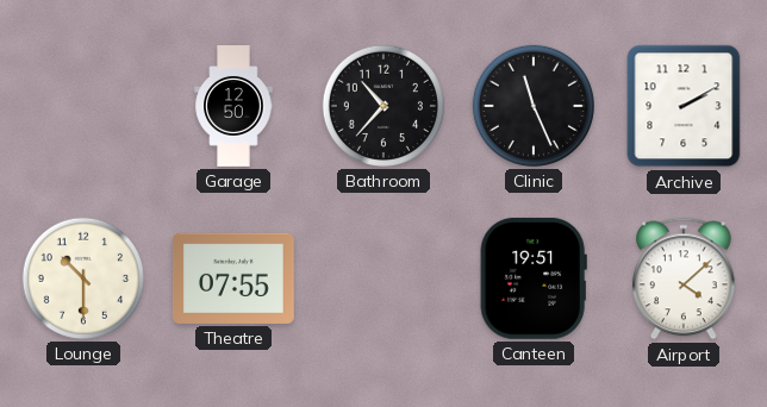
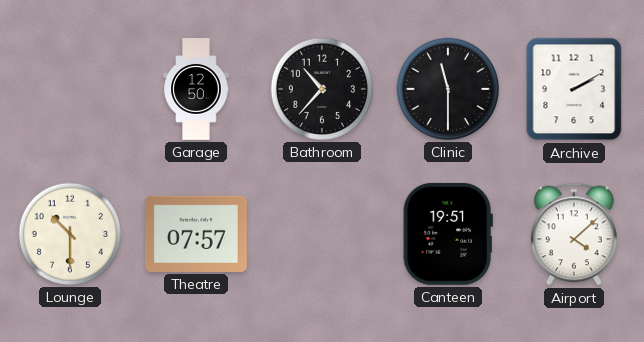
Clinic: 11:26 -> 11:30
Theatre: 07:55 -> 07:57
